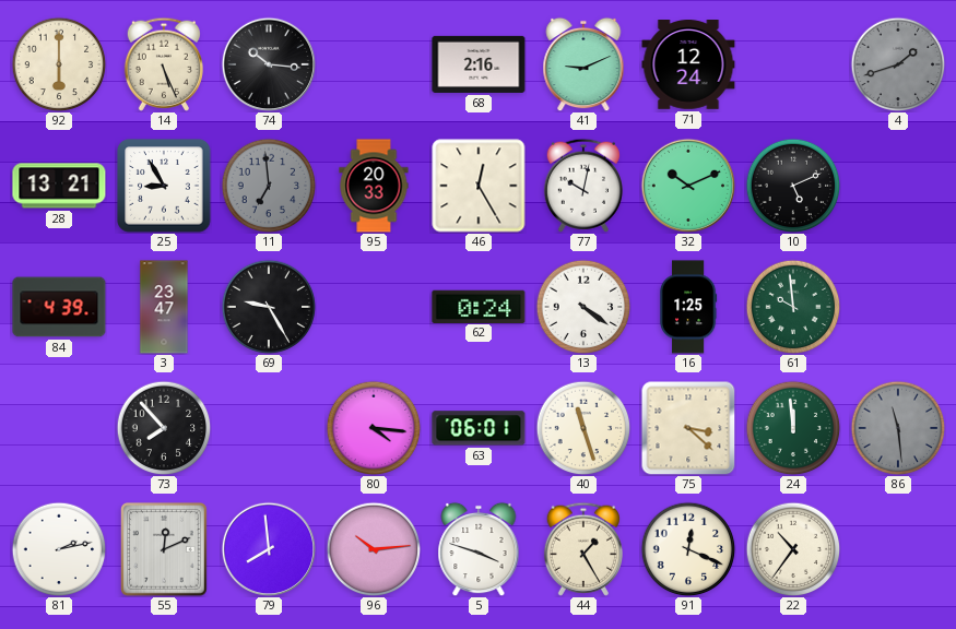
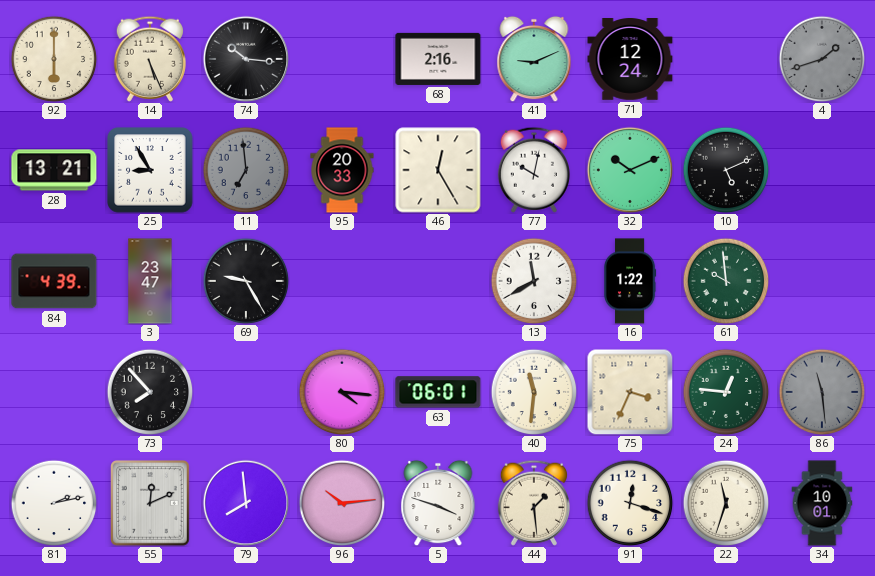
62: 0:24 -> none
13: 4:21 -> 11:40
16: 1:25 -> 1:22
40: 11:27 -> 11:31
75: 3:22 -> 3:34
24: 11:59 -> 12:46
44: 1:25 -> 1:29
91: 12:19 -> 12:18
22: 10:36 -> 11:33
34: none -> 10:01
